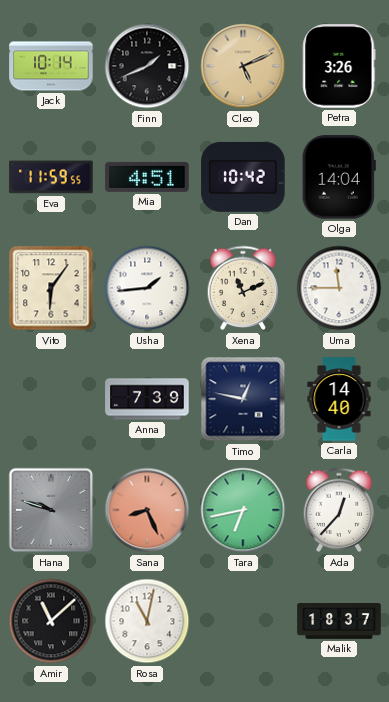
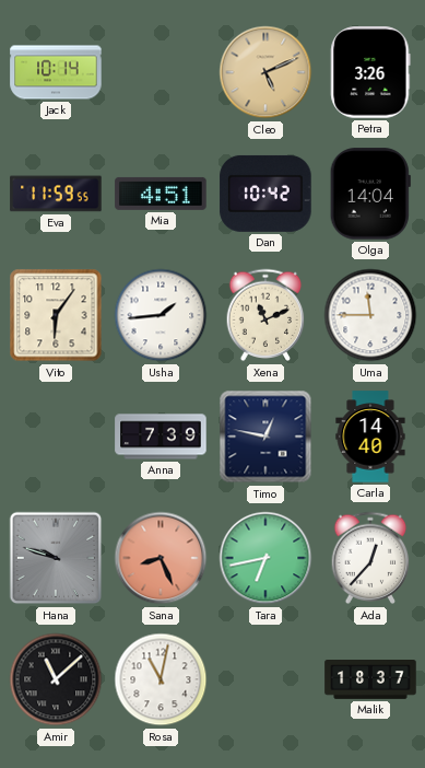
Finn: 1:41 -> none
